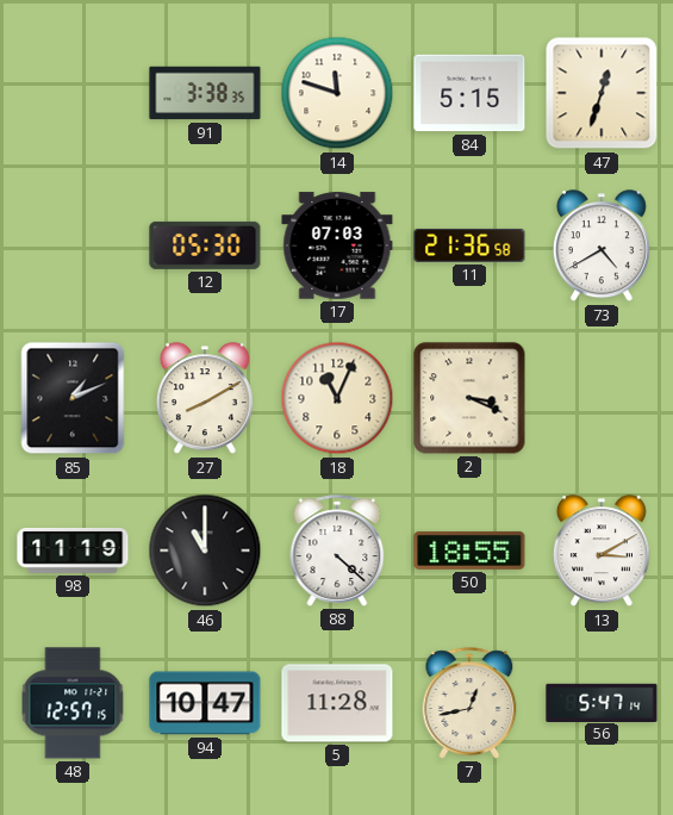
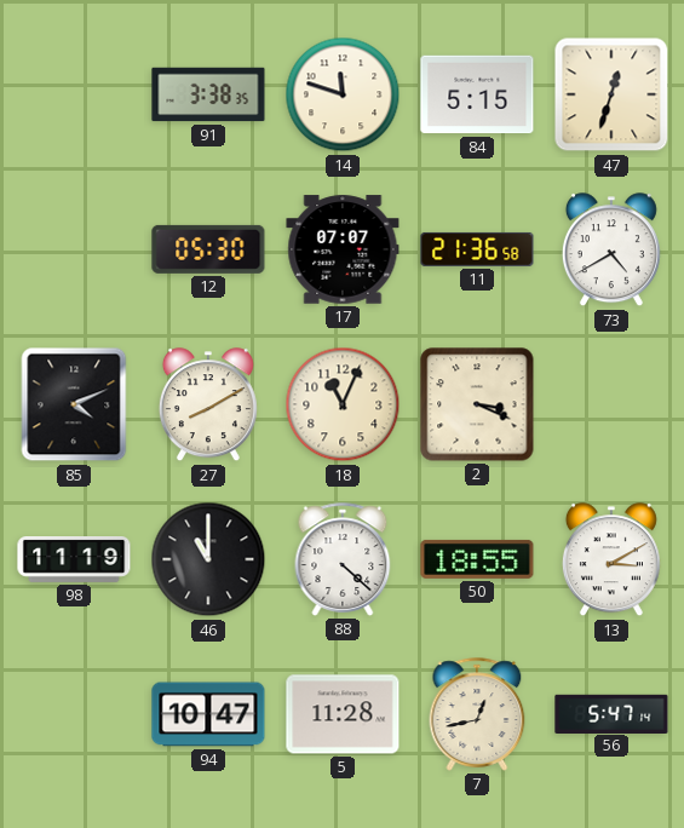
17: 07:03 -> 07:07
85: 1:11 -> 4:11
48: 12:57 -> none
